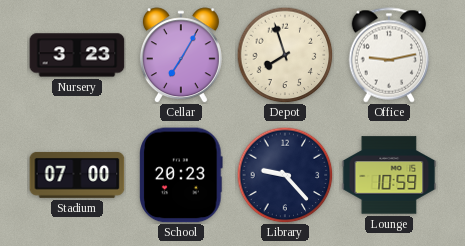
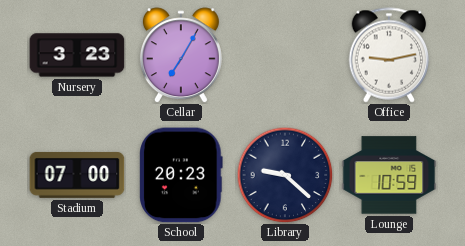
Depot: 7:57 -> none
Library: 9:23 -> 9:22
